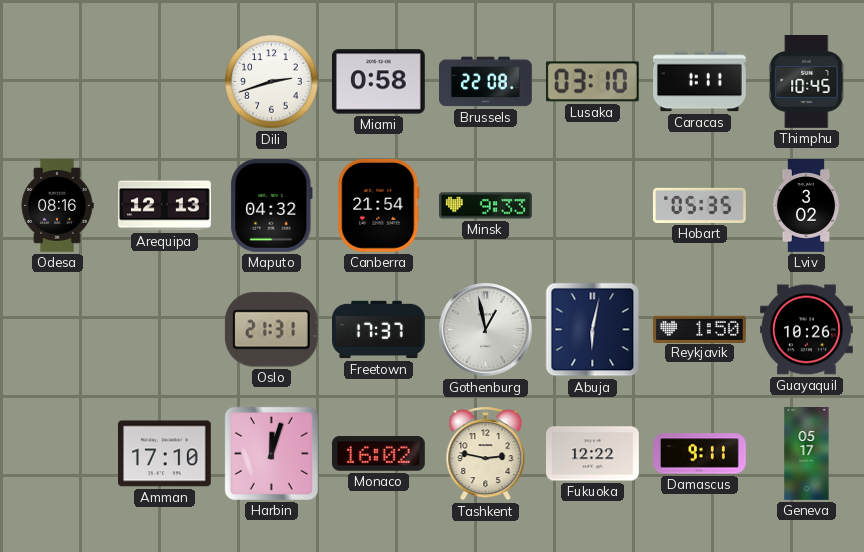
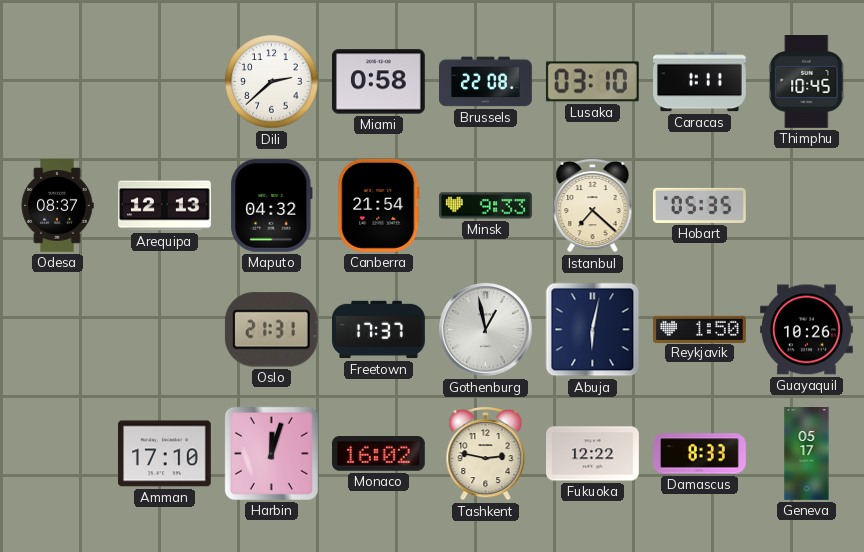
Dili: 2:42 -> 2:38
Odesa: 08:16 -> 08:37
Istanbul: none -> 7:22
Lviv: 3:02 -> none
Damascus: 9:11 -> 8:33
